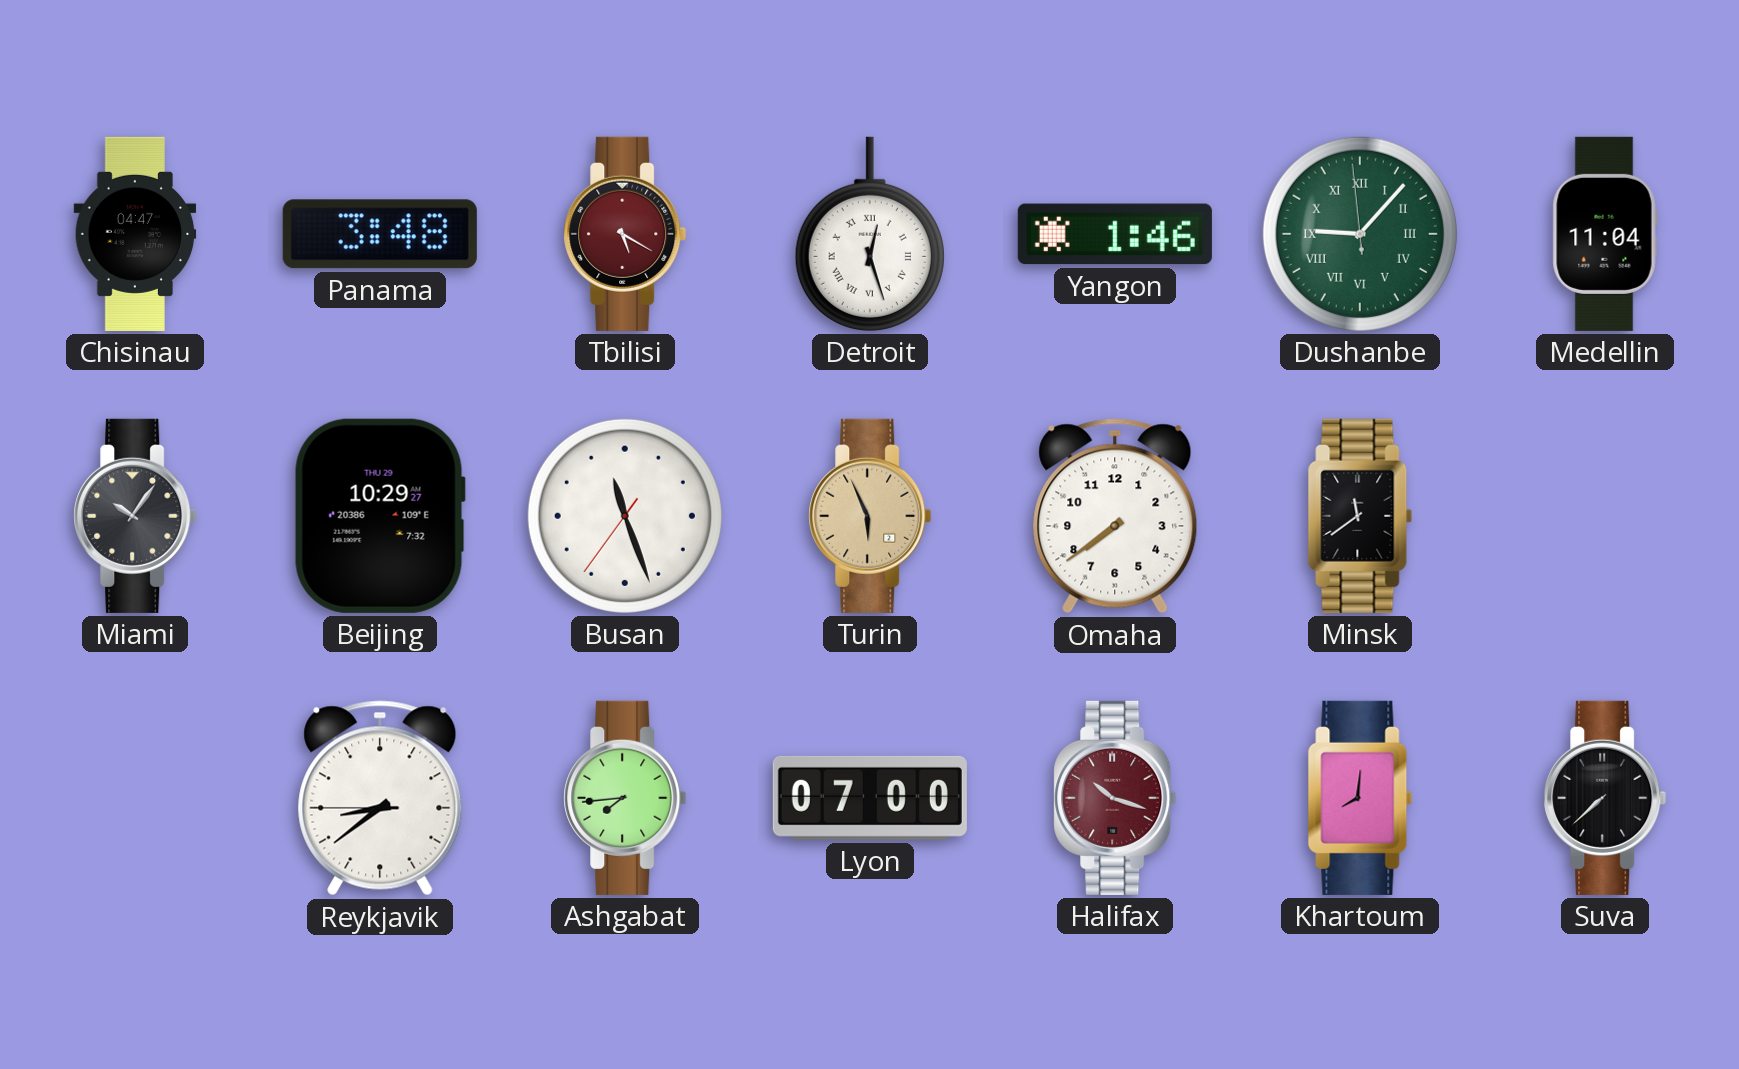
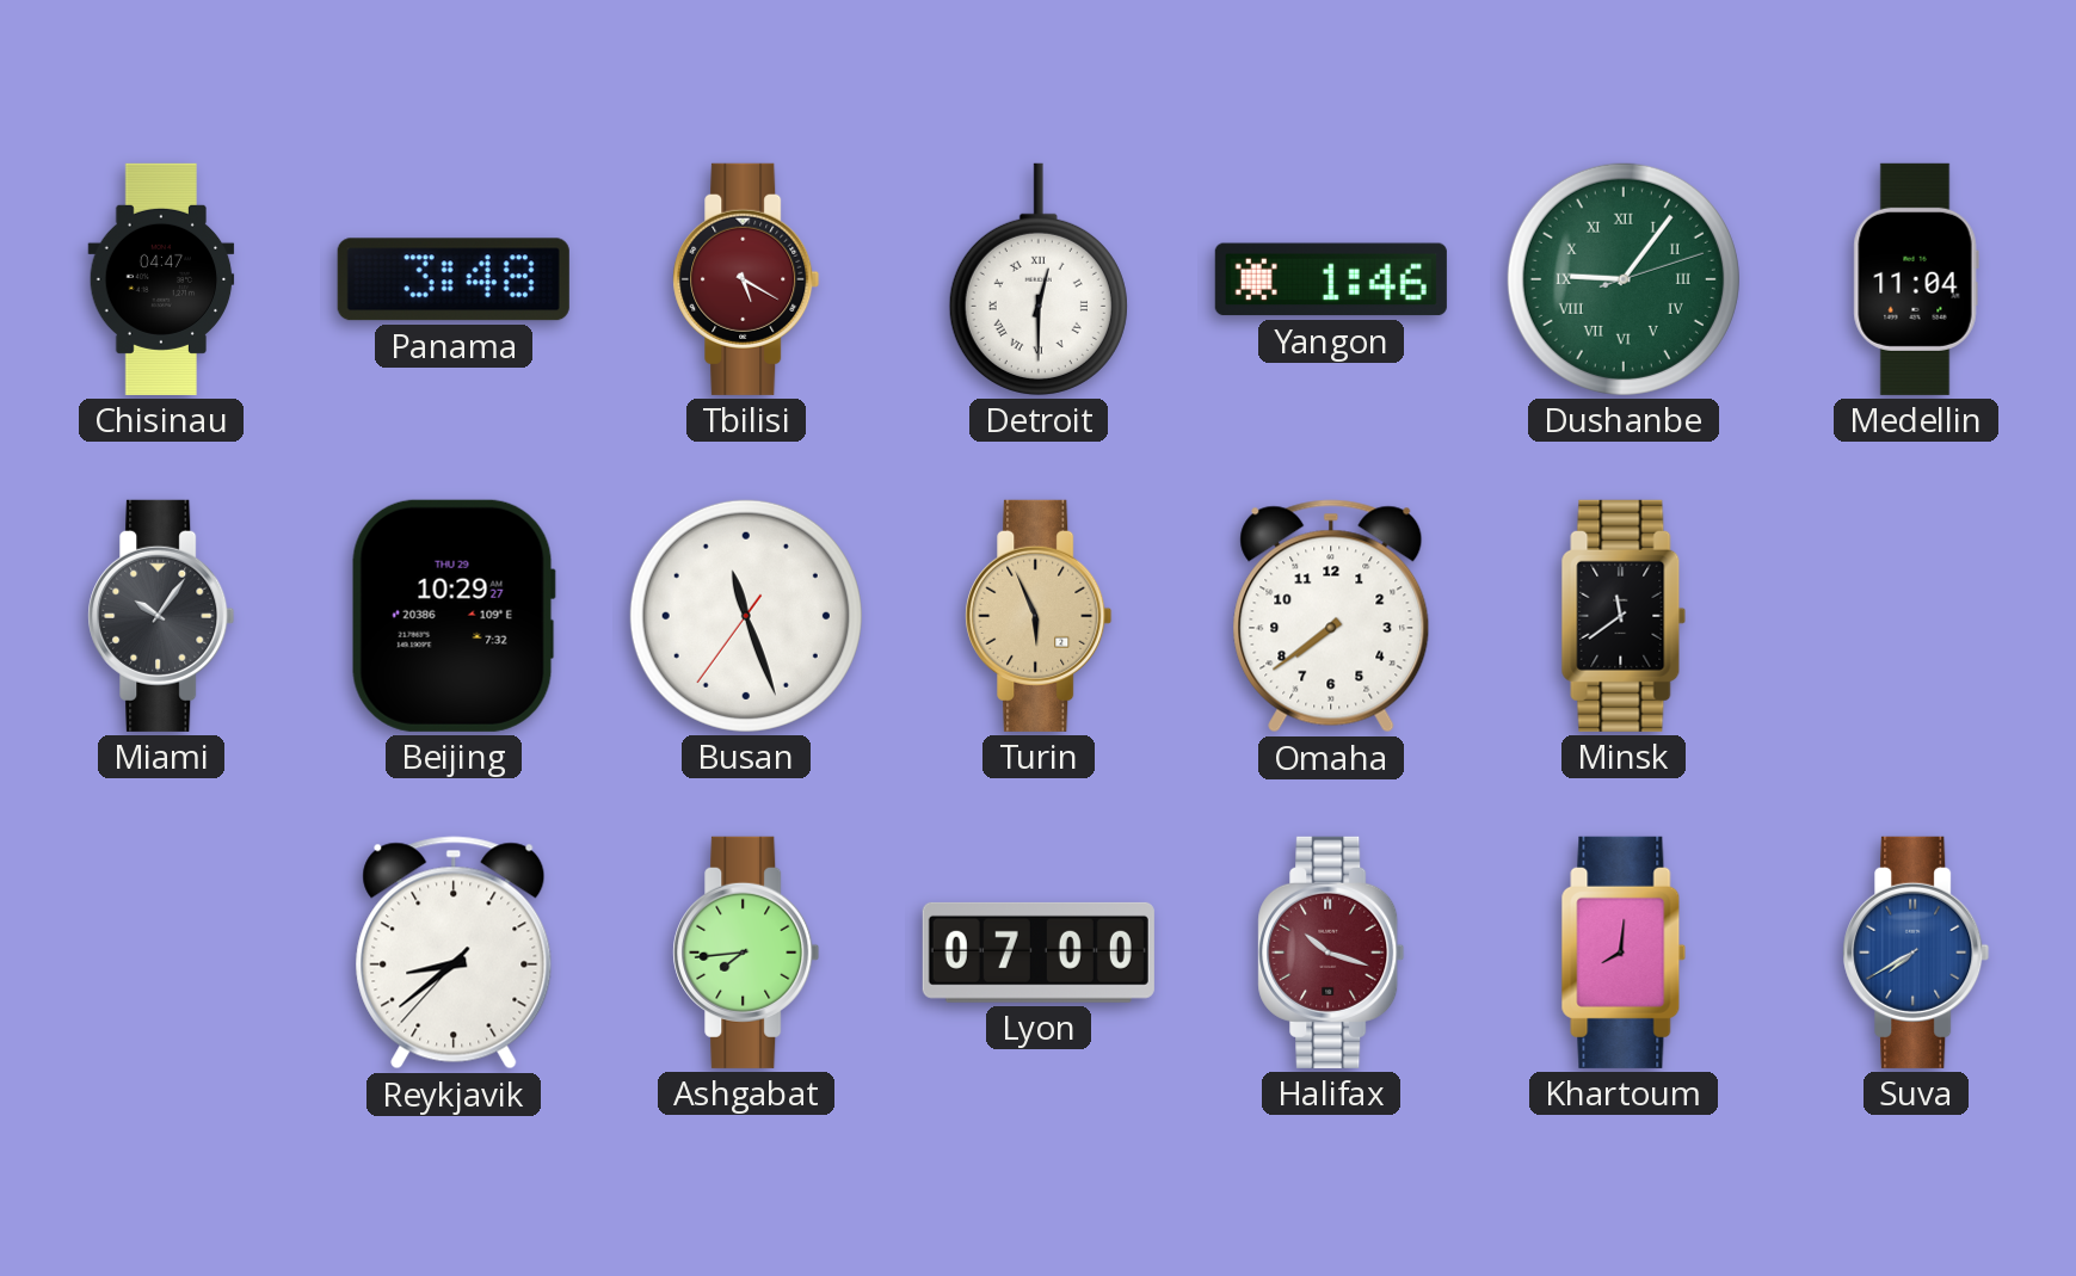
Detroit: 12:27 -> 12:30
Dushanbe: 9:06:59 -> 9:06:12
Reykjavik: 8:38:45 -> 8:38:37
Suva: 7:38 -> 7:40
Suva dial: black -> blue
